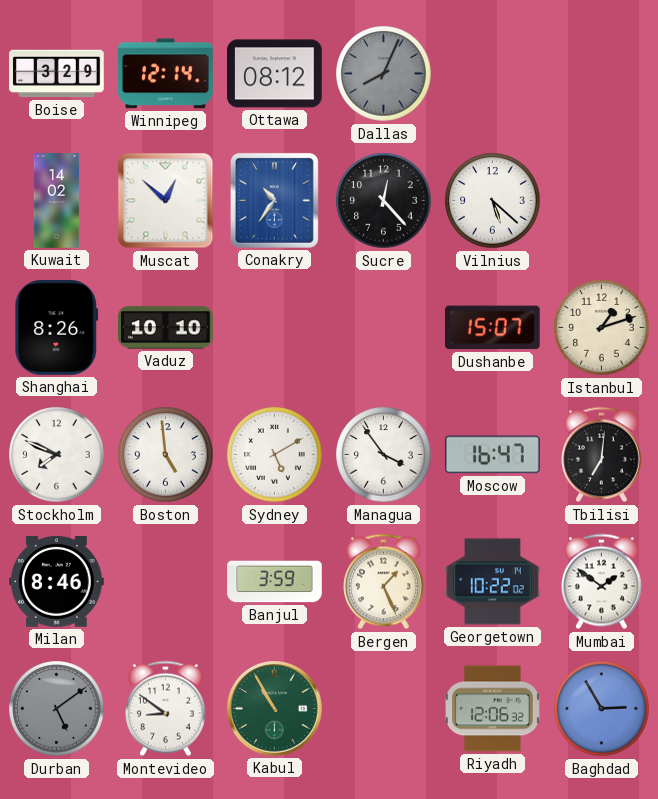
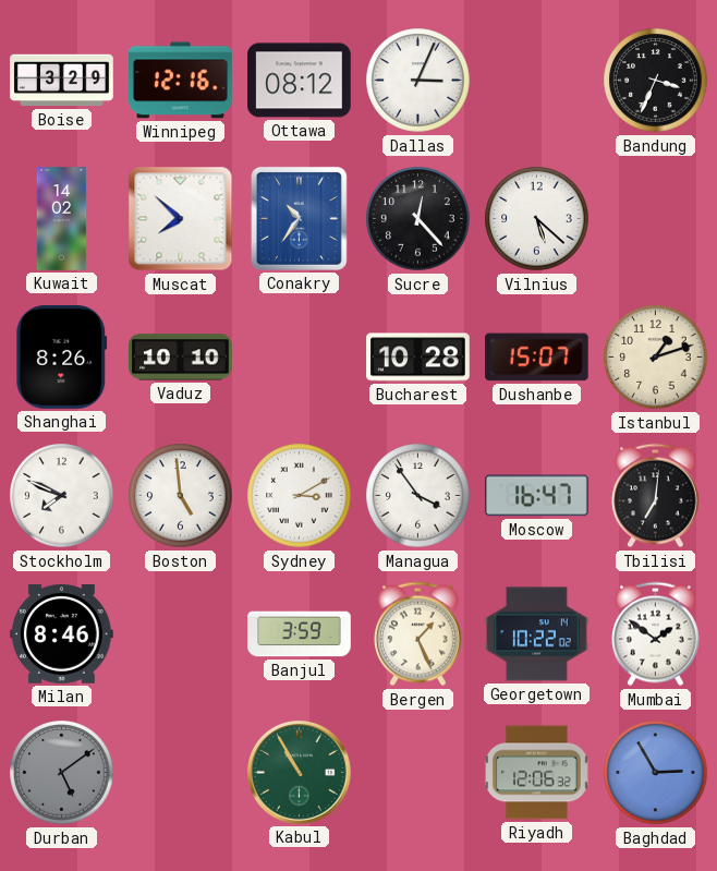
Winnipeg: 12:14 -> 12:16
Dallas: 8:04 -> 3:04
Dallas dial: grey -> white
Bandung: none -> 3:34
Muscat: 12:52 -> 7:52
Bucharest: none -> 10:28
Sydney: 5:10 -> 3:10
Montevideo: 8:51 -> none
